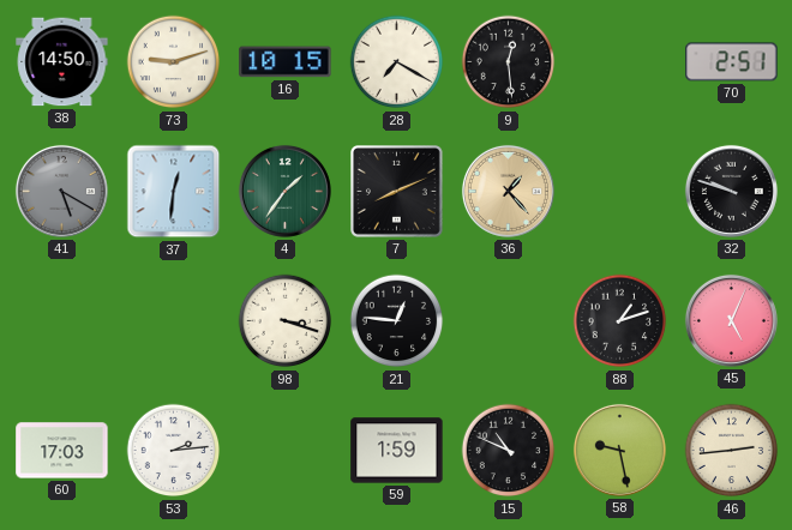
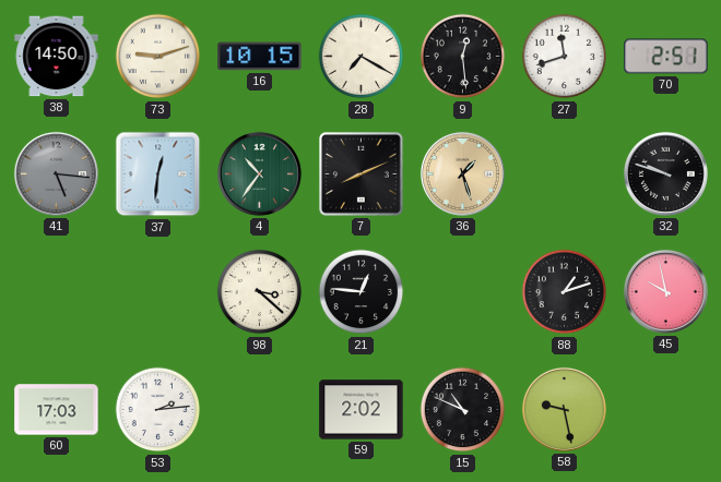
27: none -> 11:42
41: 5:20 -> 5:16
4: 1:36 -> 10:36
36: 1:23 -> 1:27
98: 3:18 -> 3:22
45: 5:04 -> 9:58
59: 1:59 -> 2:02
46: 2:44 -> none
